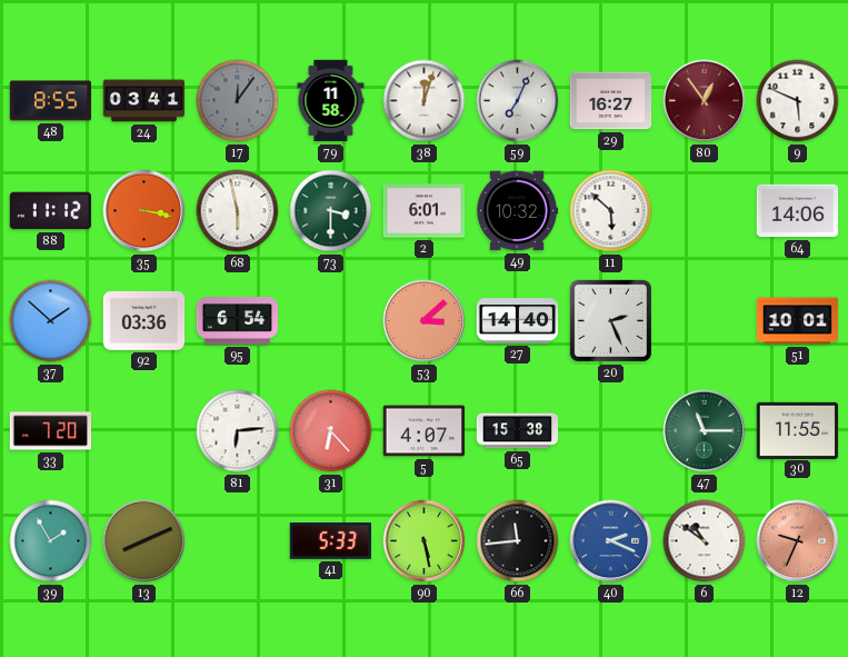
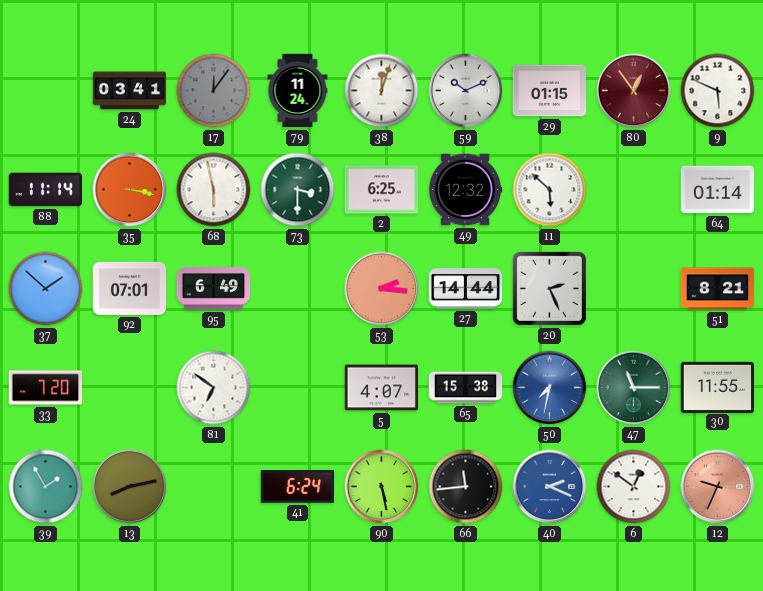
48: 8:55 -> none
79: 11:58 -> 11:24
59: 7:04 -> 10:11
29: 16:27 -> 01:15
88: 11:12 -> 11:14
2: 6:01 -> 6:25
49: 10:32 -> 12:32
64: 14:06 -> 01:14
92: 03:36 -> 07:01
95: 6:54 -> 6:49
53: 3:08 -> 2:16
27: 14:40 -> 14:44
51: 10:01 -> 8:21
81: 6:14 -> 6:51
31: 6:23 -> none
50: none -> 7:32
13: 8:11 -> 8:13
41: 5:33 -> 6:24
6: 10:51 -> 12:51
